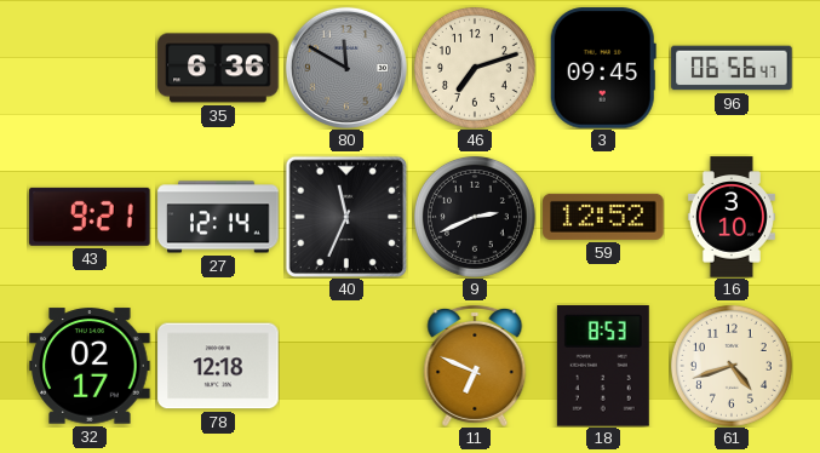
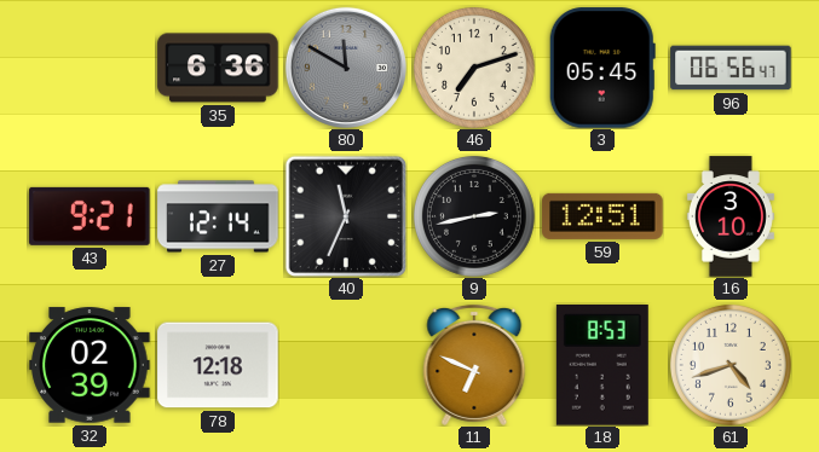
3: 09:45 -> 05:45
9: 2:41 -> 2:43
59: 12:52 -> 12:51
32: 02:17 -> 02:39
